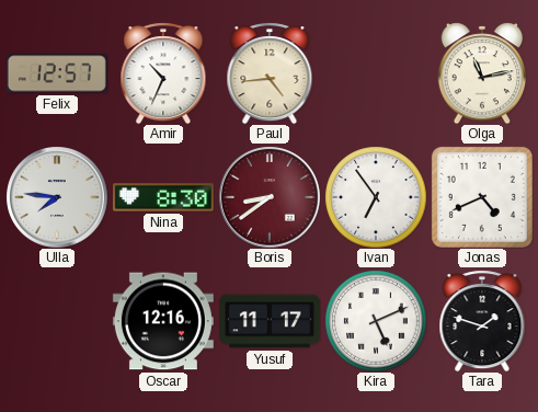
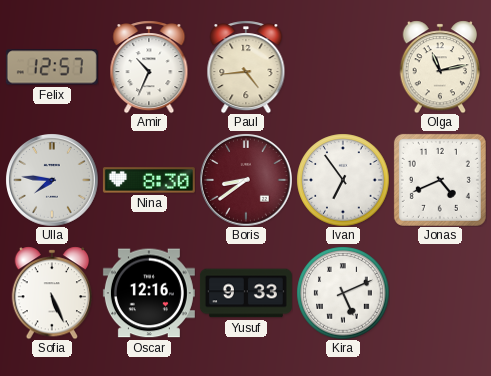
Sofia: none -> 5:26
Yusuf: 11:17 -> 9:33
Tara: 1:48 -> none
